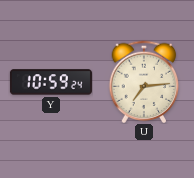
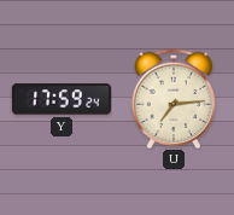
Y: 10:59 -> 17:59
